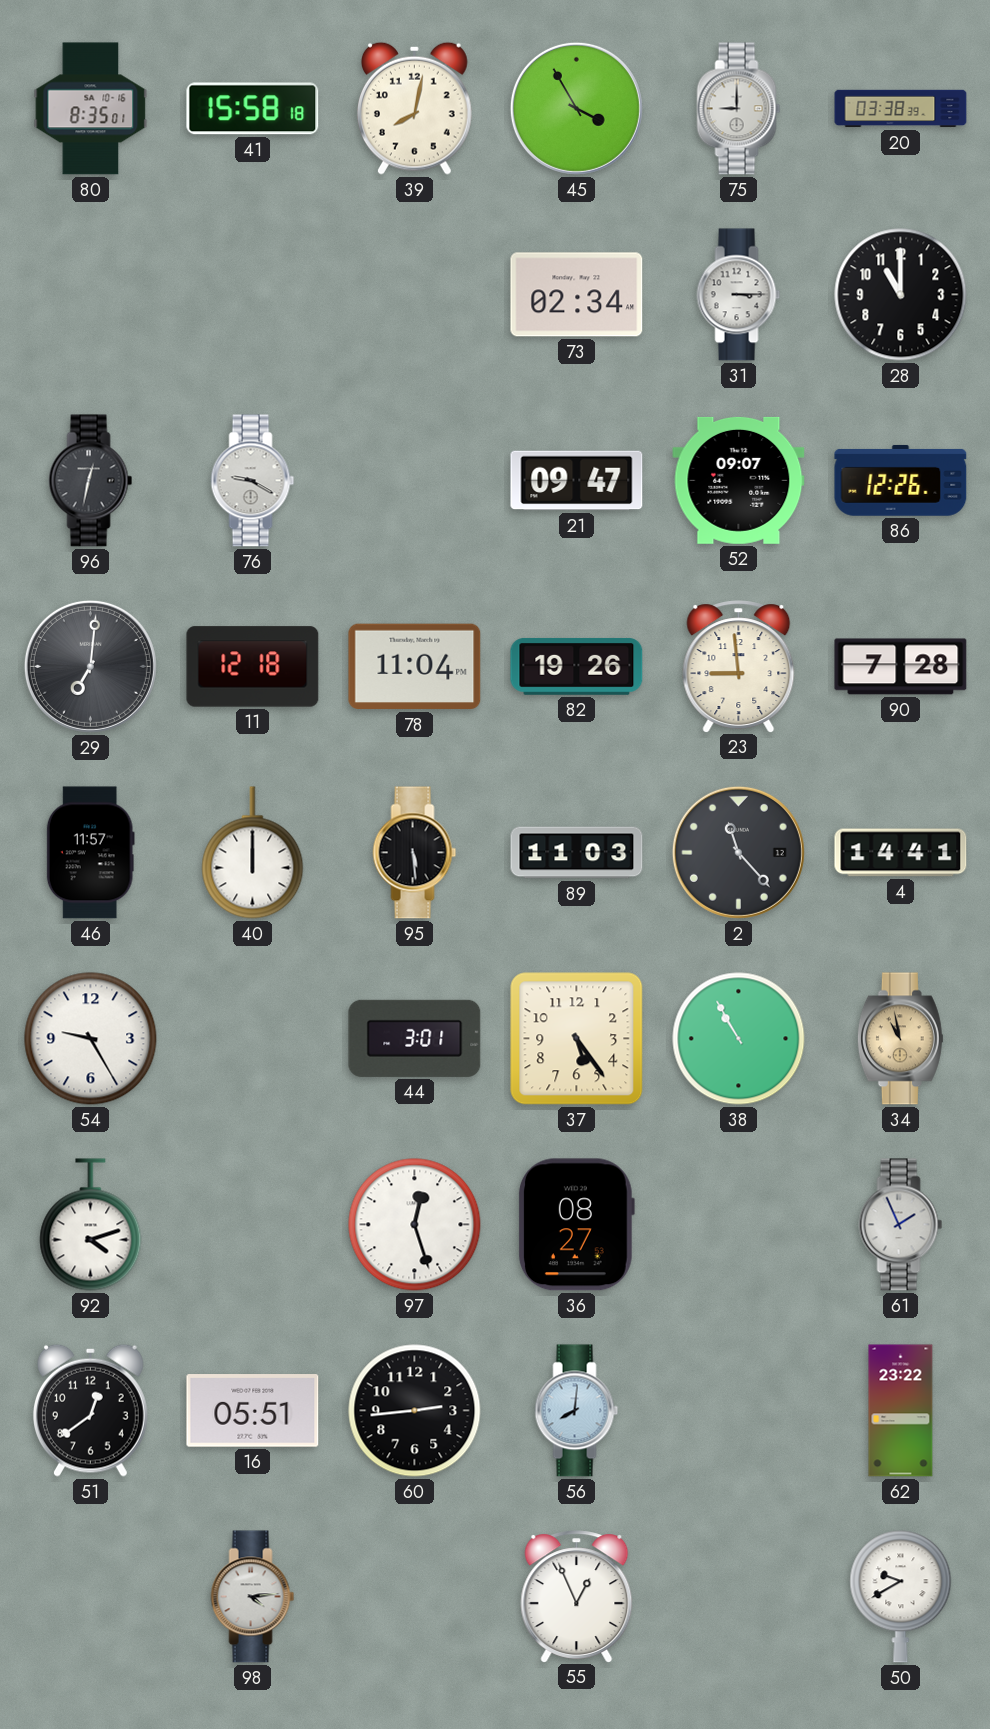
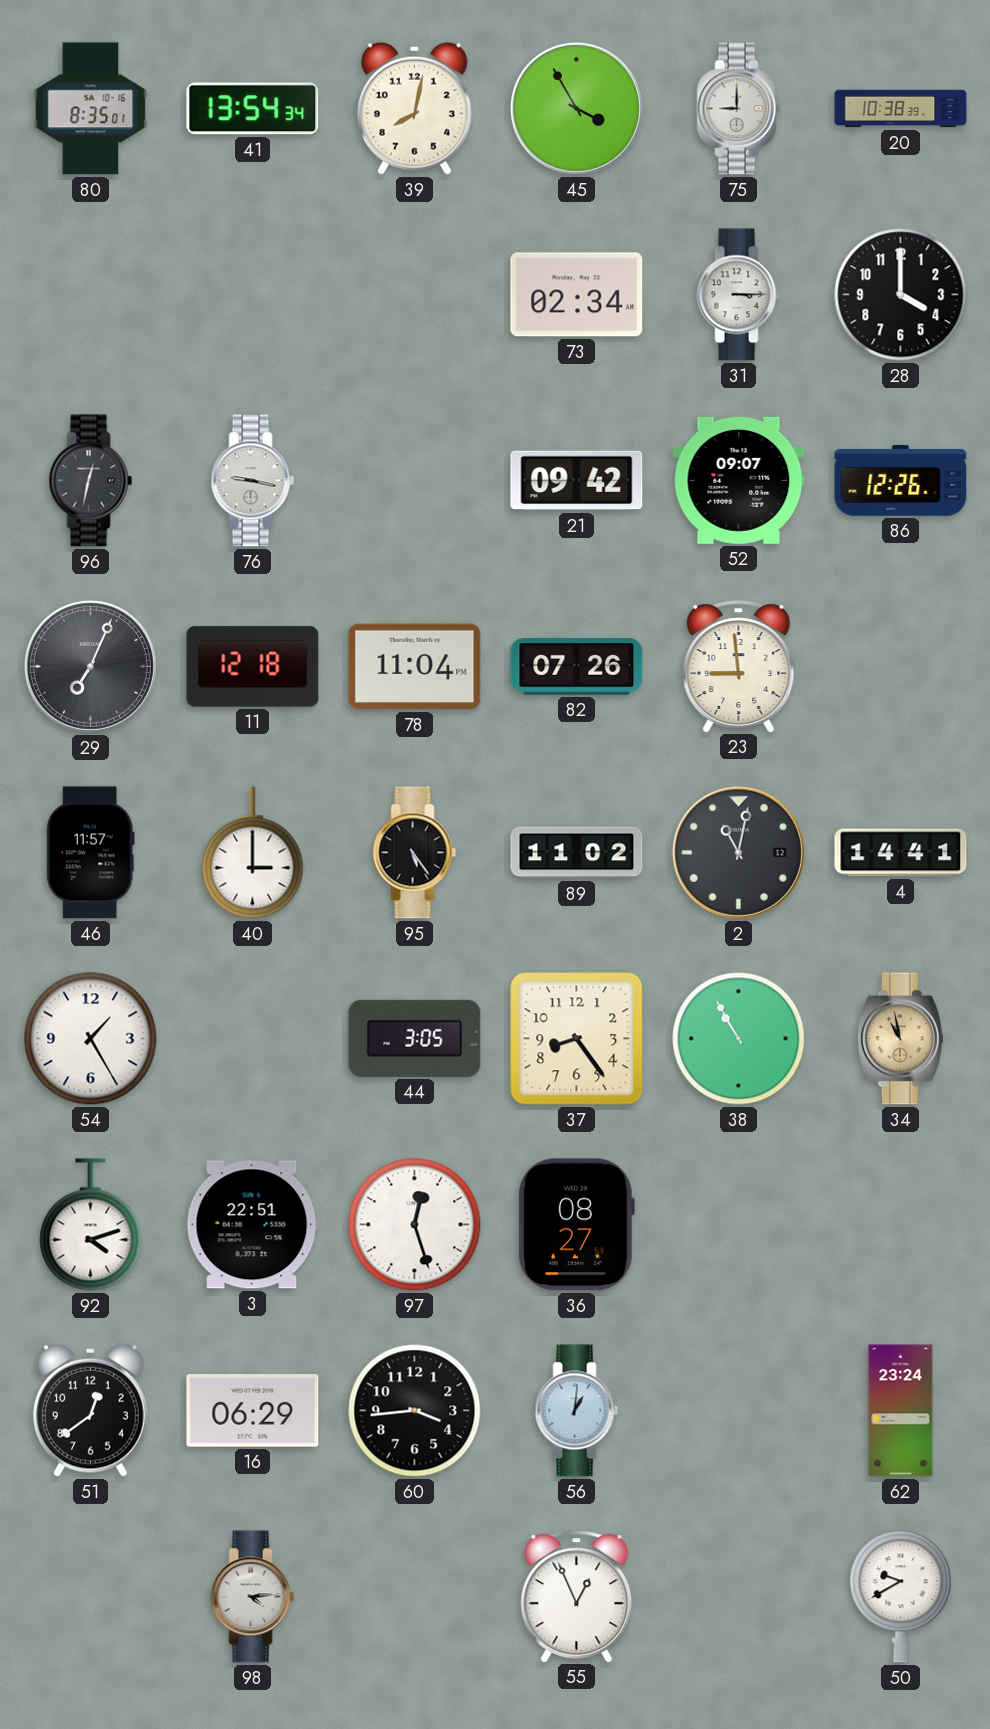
41: 15:58 -> 13:54
20: 03:38 -> 10:38
28: 11:00 -> 4:00
76: 9:20 -> 9:17
21: 09:47 -> 09:42
29: 7:01 -> 7:04
82: 19:26 -> 07:26
90: 7:28 -> none
40: 12:00 -> 3:00
95: 5:29 -> 5:24
89: 11:03 -> 11:02
2: 11:23 -> 11:02
54: 9:25 -> 1:25
44: 3:01 -> 3:05
37: 5:24 -> 8:24
3: none -> 22:51
61: 1:56 -> none
16: 05:51 -> 06:29
60: 2:44 -> 3:44
56: 8:01 -> 1:01
62: 23:22 -> 23:24
